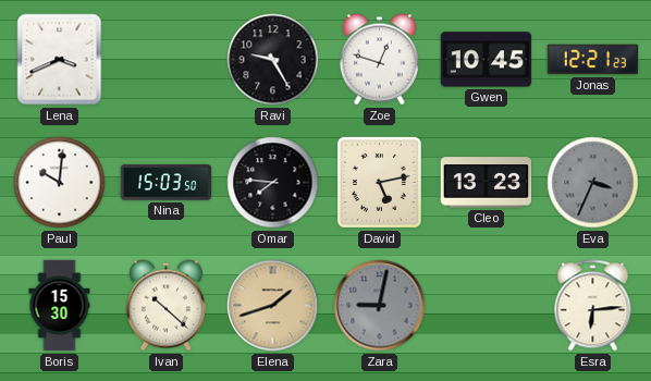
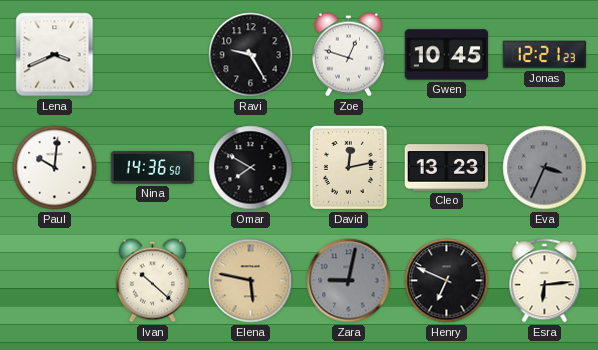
Nina: 15:03 -> 14:36
Omar: 7:46 -> 7:50
David: 5:13 -> 12:13
Boris: 15:30 -> none
Elena: 1:42 -> 5:47
Henry: none -> 6:49
